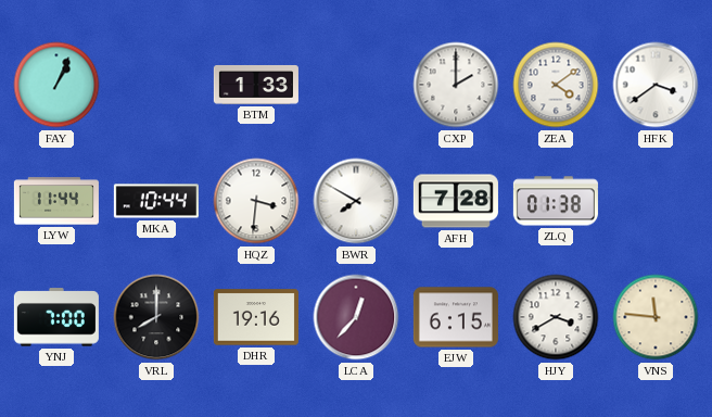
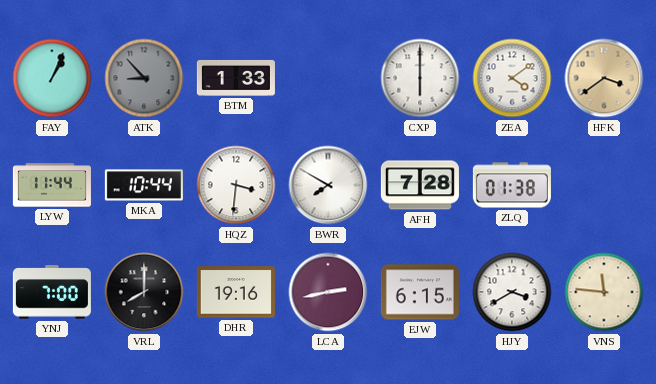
ATK: none -> 8:53
CXP: 2:00 -> 6:00
HFK dial: white -> champagne
LCA: 12:37 -> 2:43
